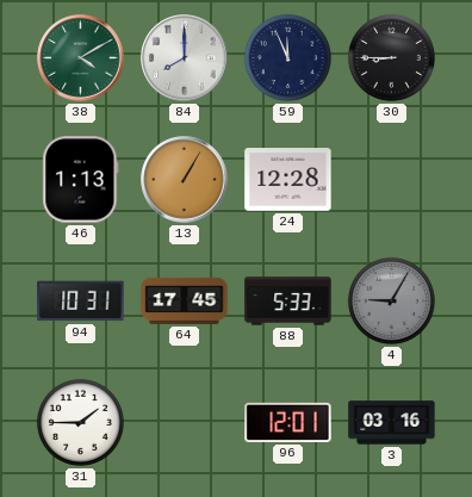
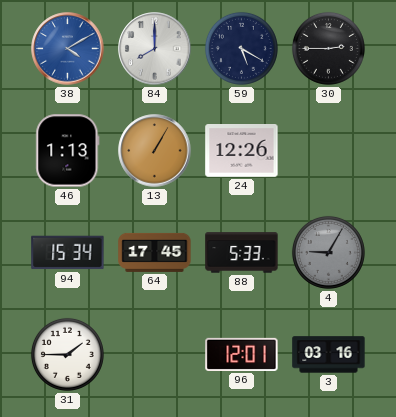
38 dial: green -> blue
59: 11:56 -> 5:20
30: 8:45 -> 2:45
24: 12:28 -> 12:26
94: 10:31 -> 15:34
